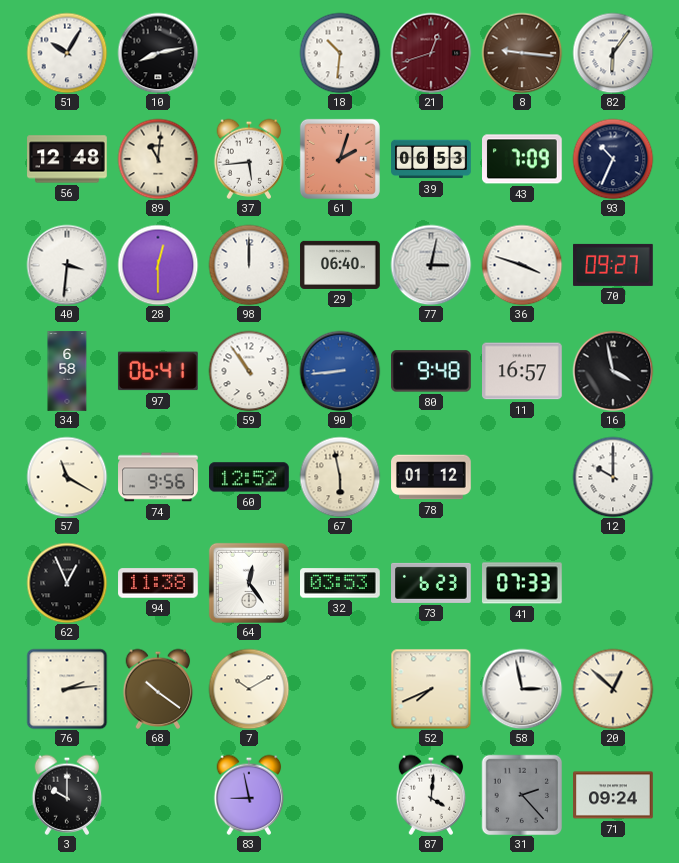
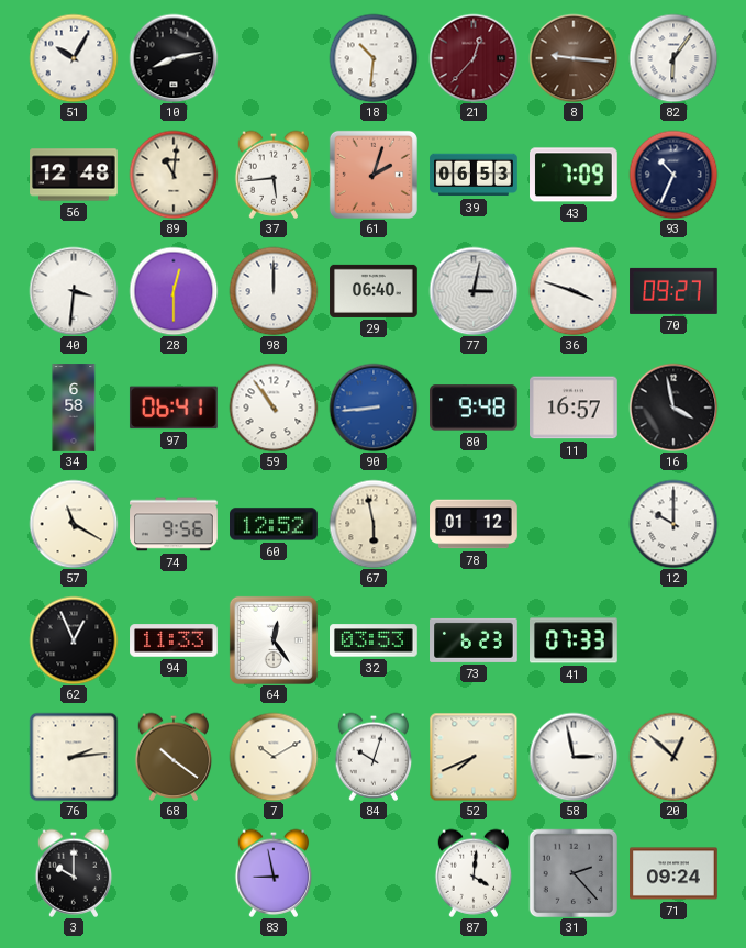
21: 12:42 -> 12:37
94: 11:38 -> 11:33
84: none -> 10:03
